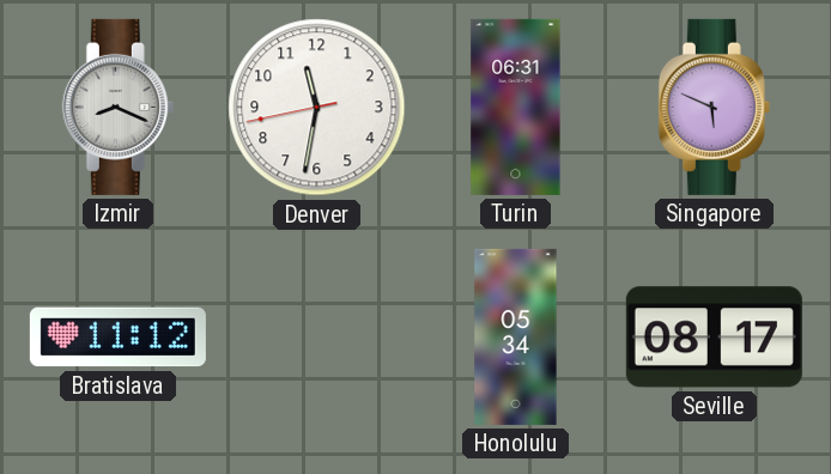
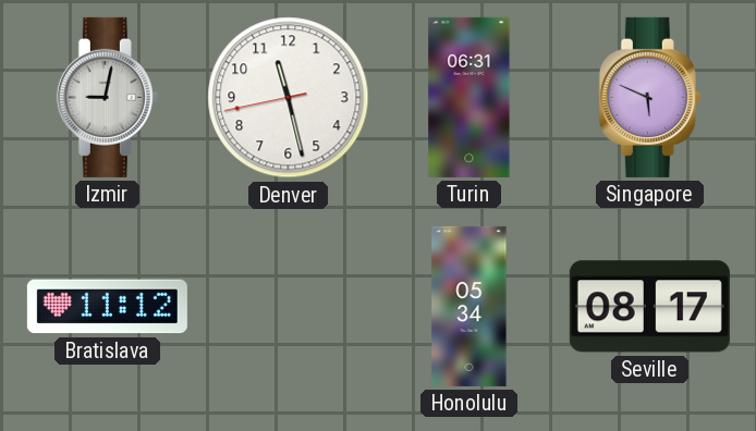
Izmir: 8:19 -> 9:02
Denver: 11:31 -> 11:27
